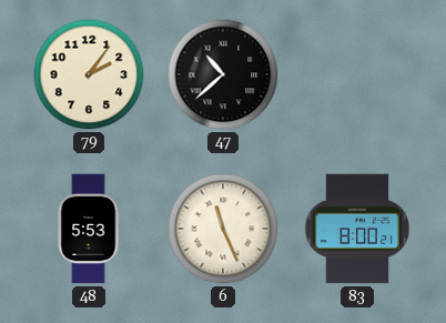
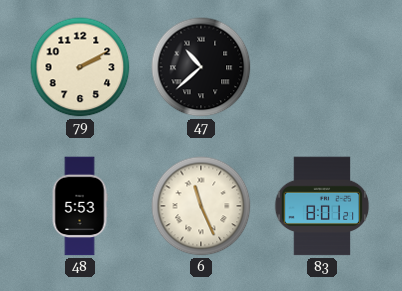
79: 2:06 -> 2:10
83: 8:00 -> 8:01
